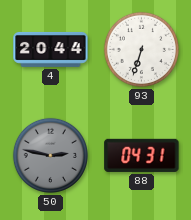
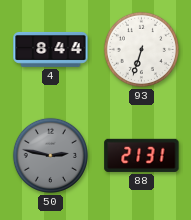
4: 20:44 -> 8:44
88: 04:31 -> 21:31
